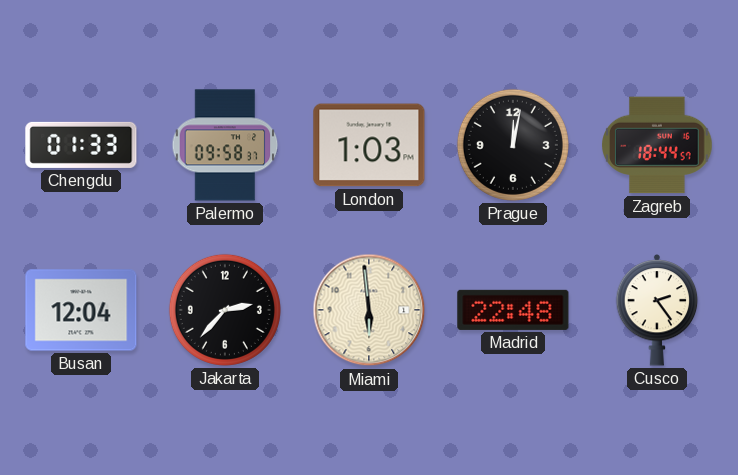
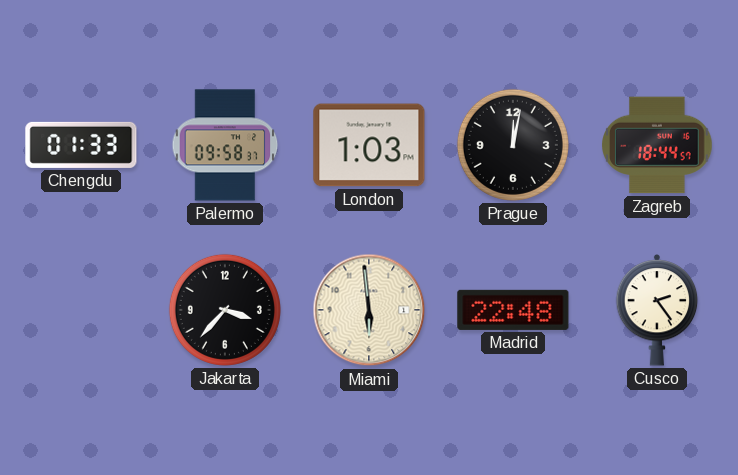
Busan: 12:04 -> none
Jakarta: 2:37 -> 3:37
